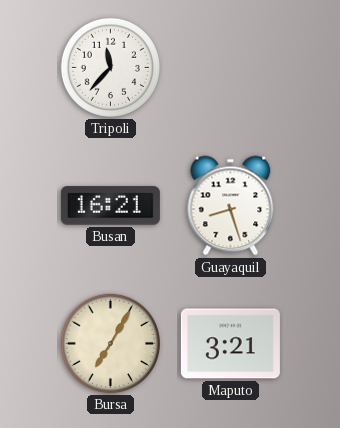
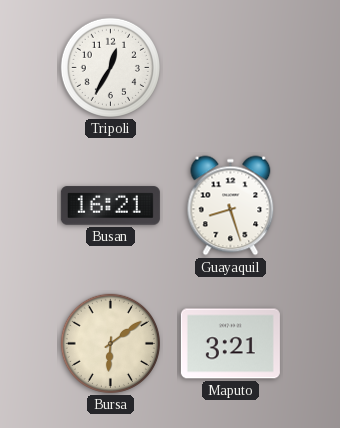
Tripoli: 11:37 -> 12:35
Bursa: 7:05 -> 6:09
